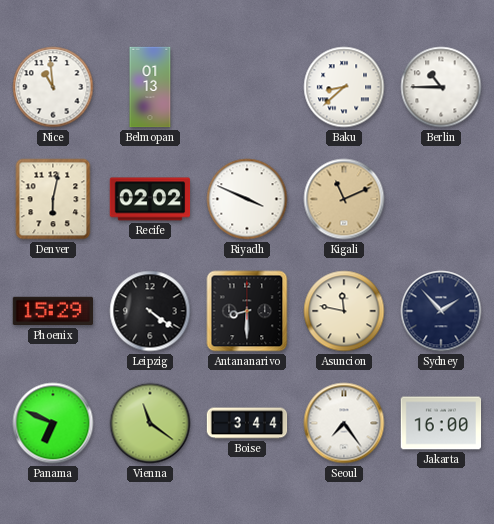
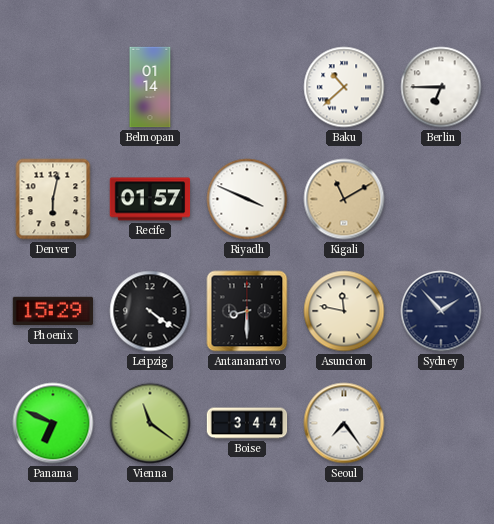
Nice: 10:59 -> none
Belmopan: 01:13 -> 01:14
Baku: 8:38 -> 10:38
Berlin: 10:45 -> 6:45
Recife: 02:02 -> 01:57
Kigali: 11:11 -> 11:10
Jakarta: 16:00 -> none
